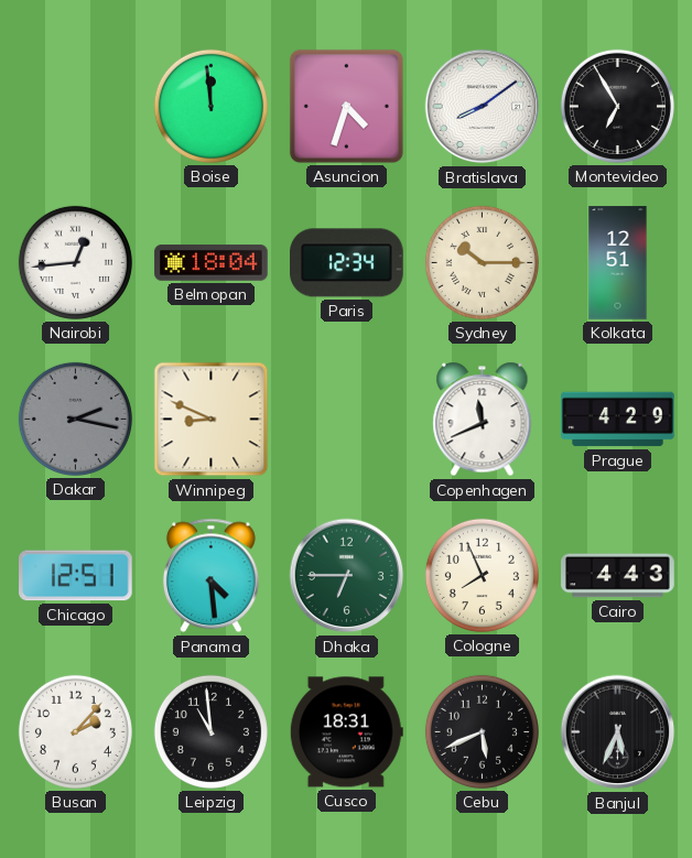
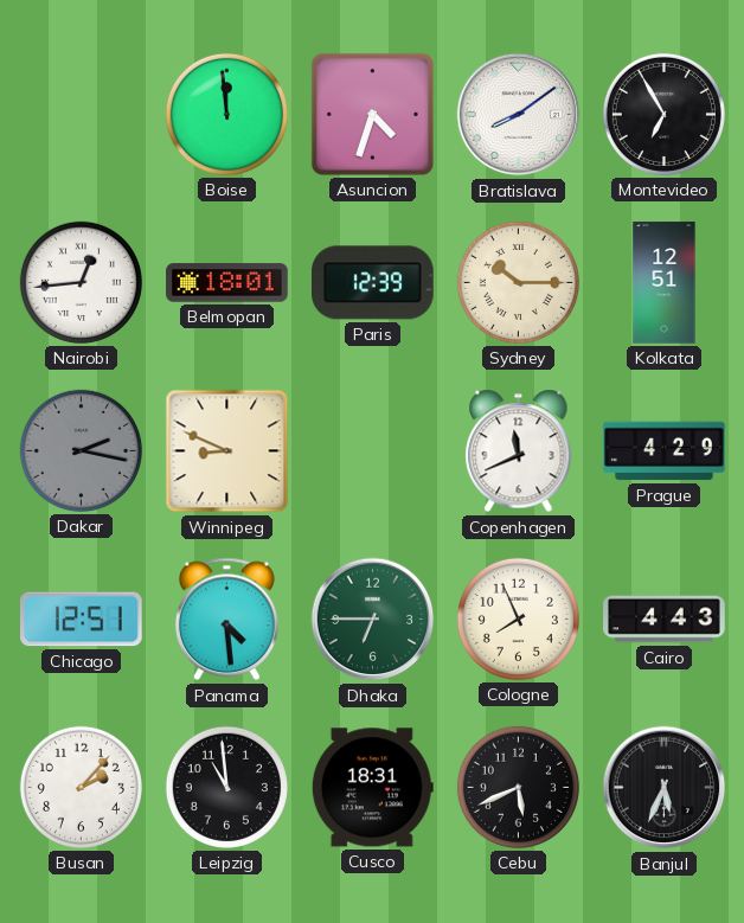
Belmopan: 18:04 -> 18:01
Paris: 12:34 -> 12:39
